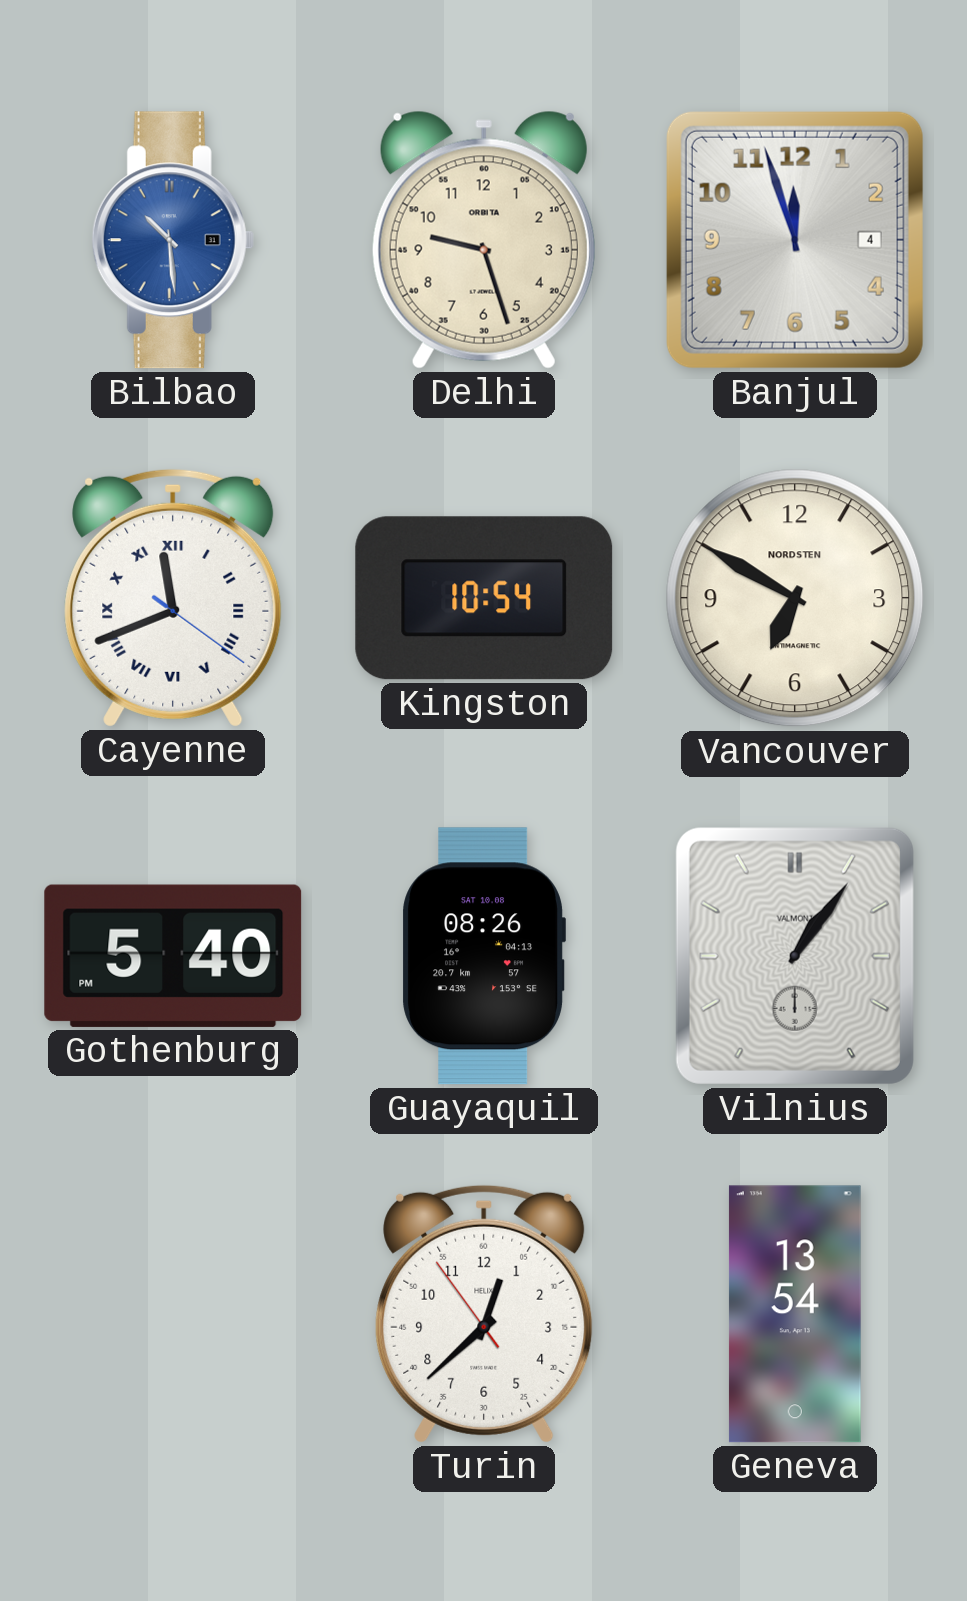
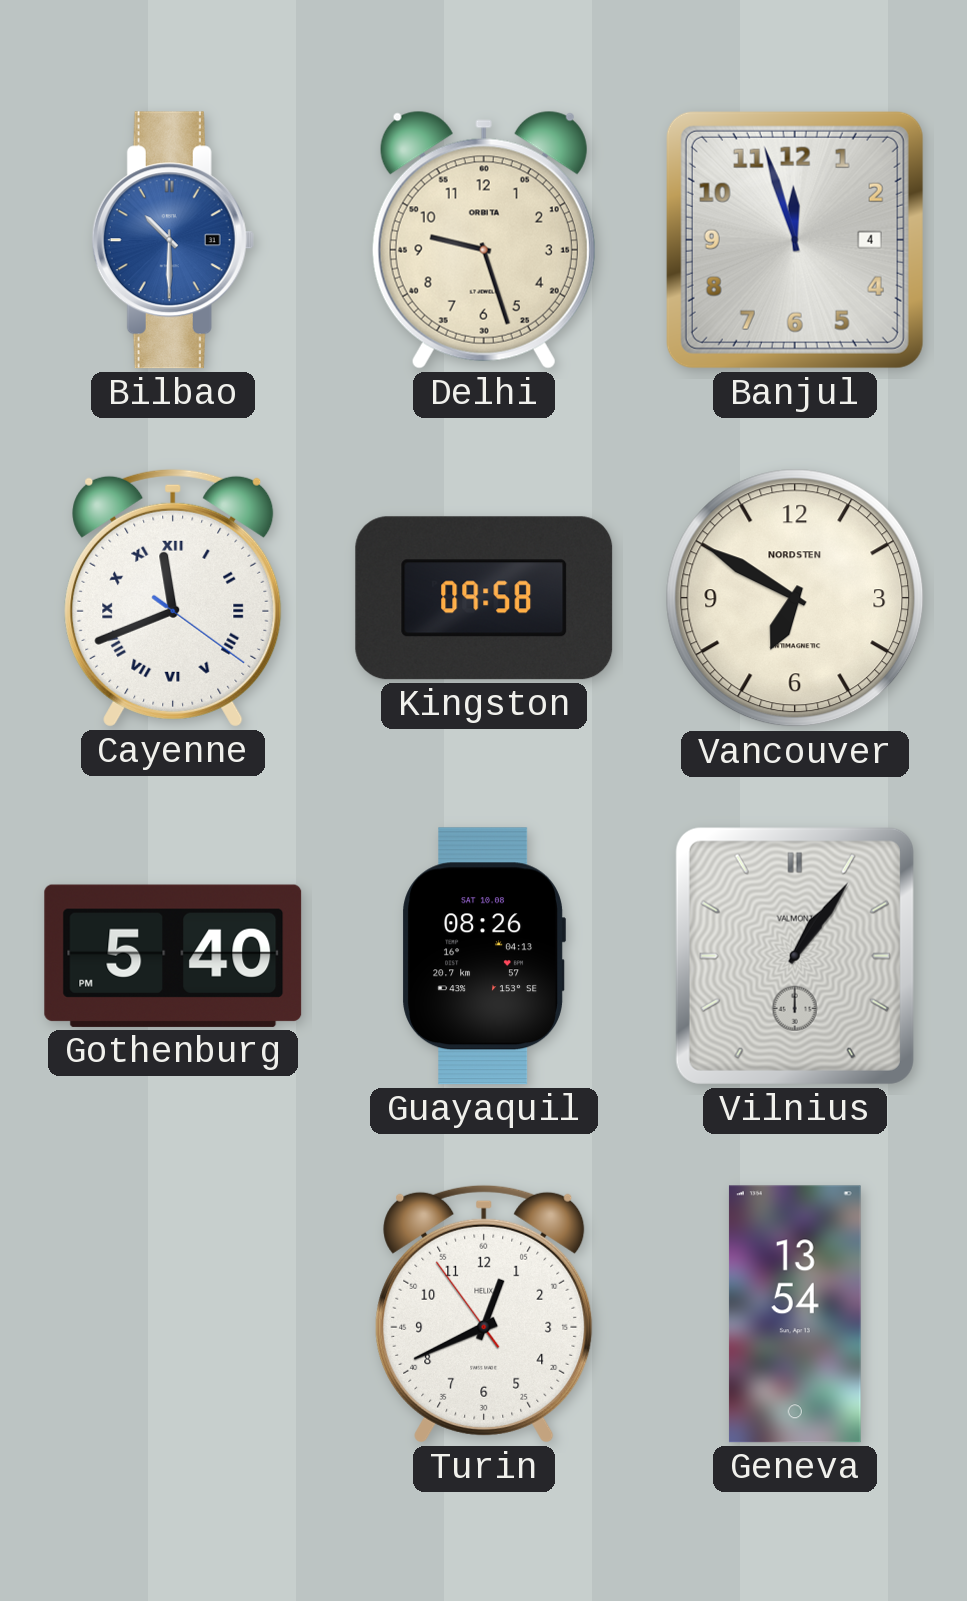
Bilbao: 10:29 -> 10:30
Kingston: 10:54 -> 09:58
Turin: 12:37 -> 12:40
